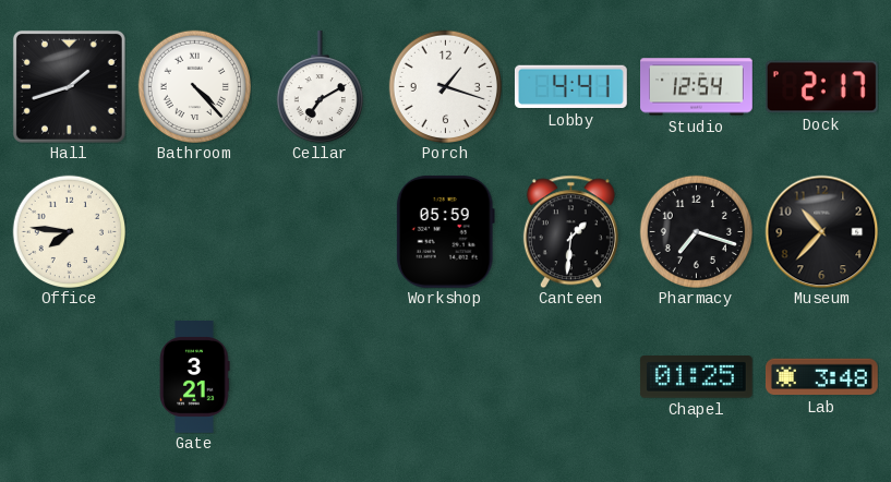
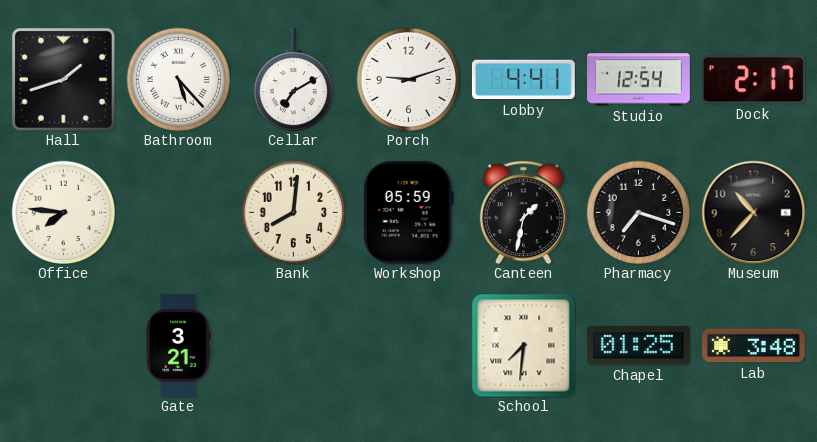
Bathroom: 4:23 -> 5:23
Porch: 1:18 -> 9:12
Bank: none -> 8:01
Canteen: 1:31 -> 1:32
School: none -> 7:31
